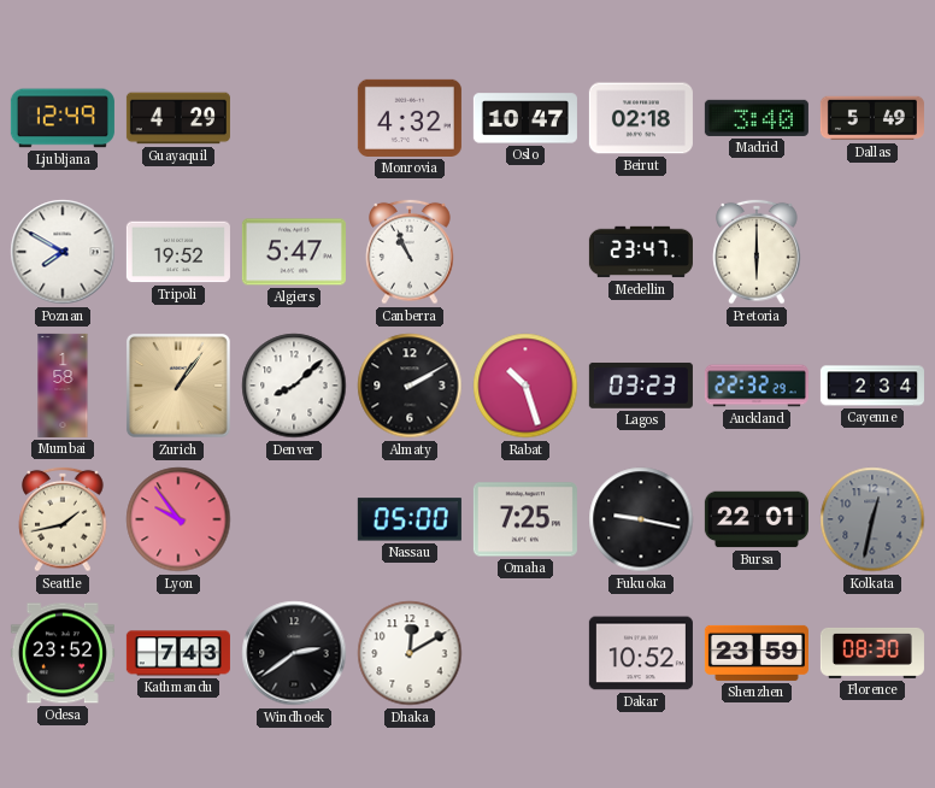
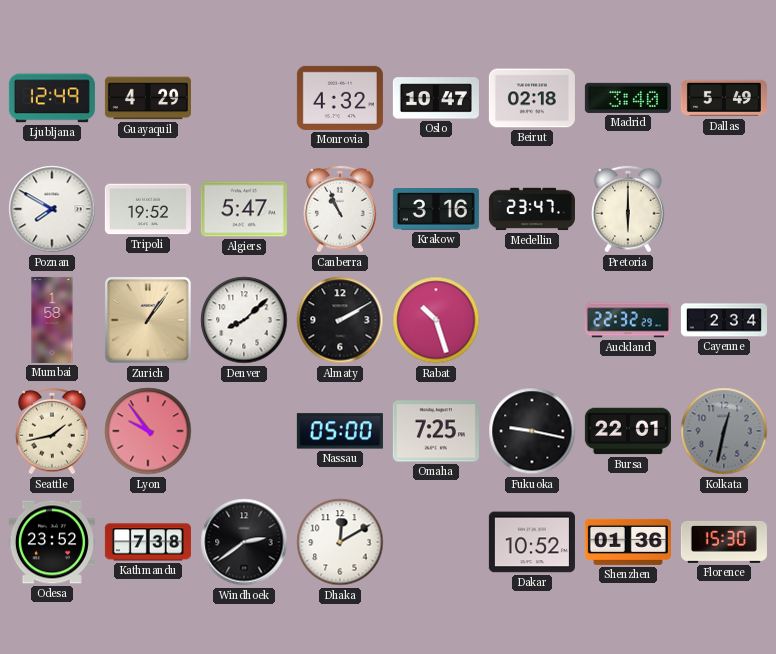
Krakow: none -> 3:16
Lagos: 03:23 -> none
Kathmandu: 7:43 -> 7:38
Shenzhen: 23:59 -> 01:36
Florence: 08:30 -> 15:30
